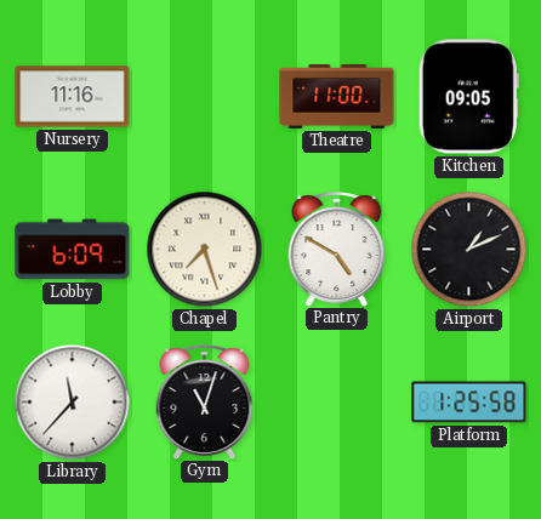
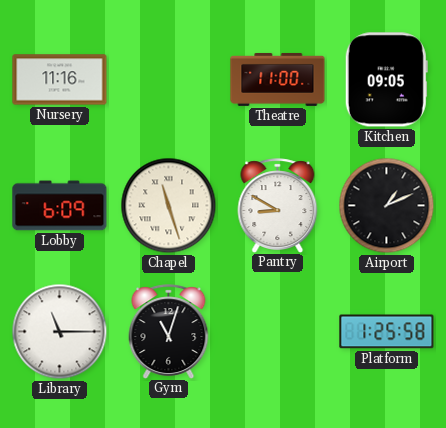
Chapel: 7:27 -> 11:27
Pantry: 4:50 -> 8:50
Library: 11:37 -> 11:15
